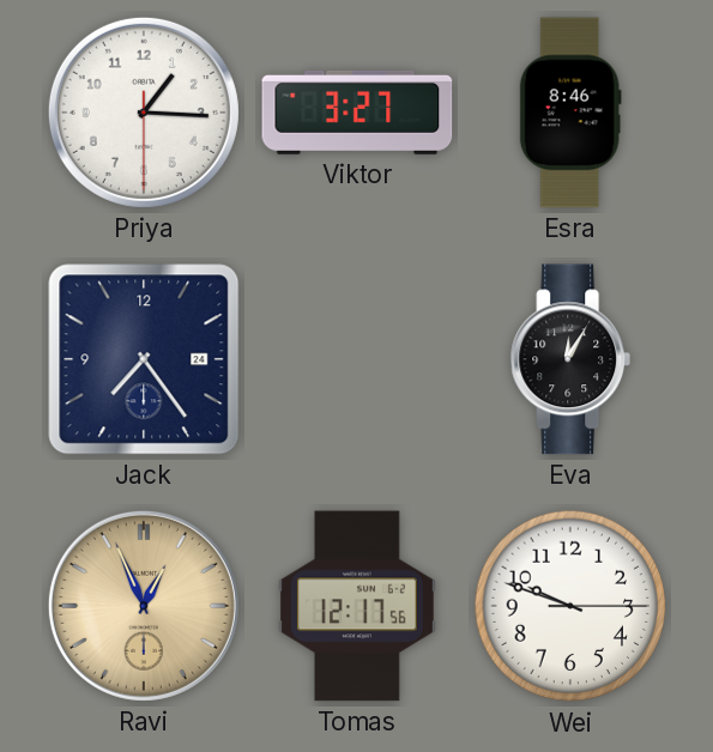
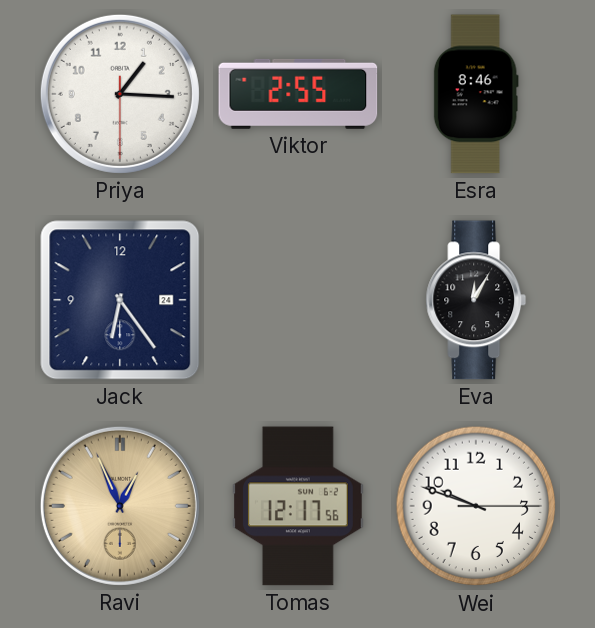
Viktor: 3:27 -> 2:55
Jack: 7:24 -> 6:24
